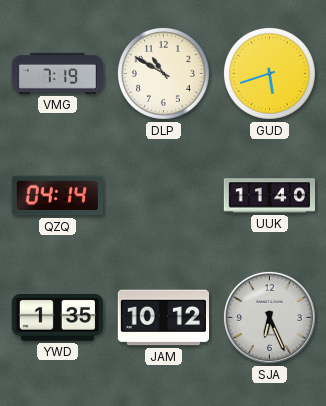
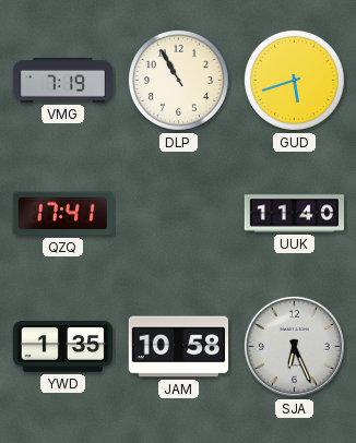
DLP: 10:50 -> 10:55
QZQ: 04:14 -> 17:41
JAM: 10:12 -> 10:58
